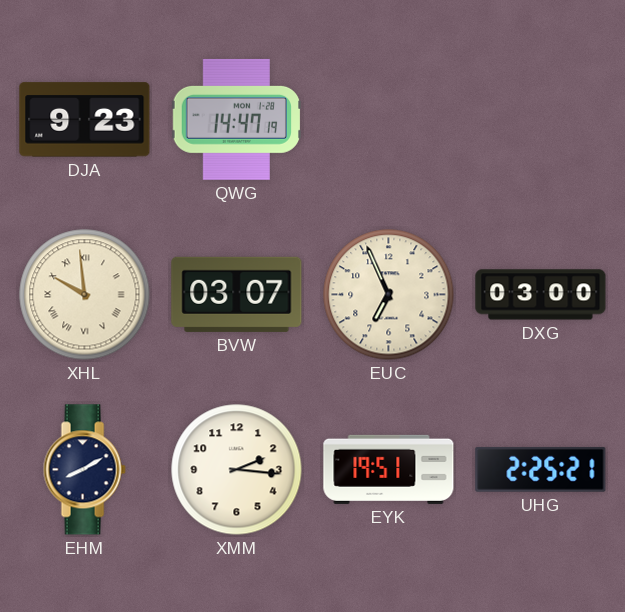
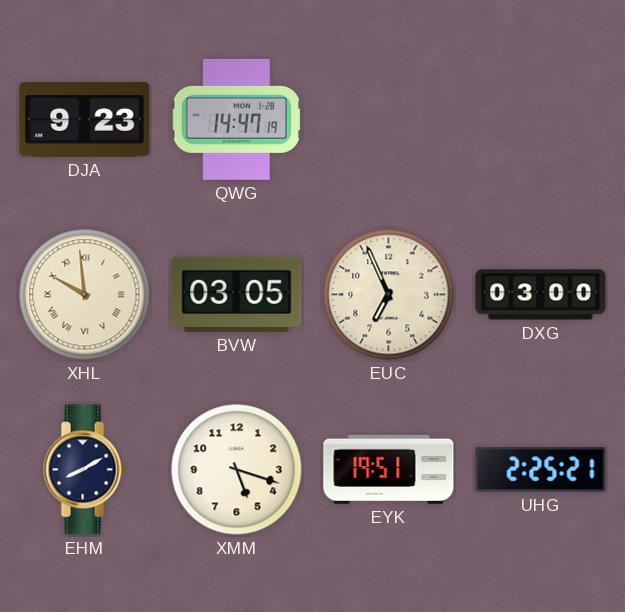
BVW: 03:07 -> 03:05
XMM: 2:16 -> 5:18
